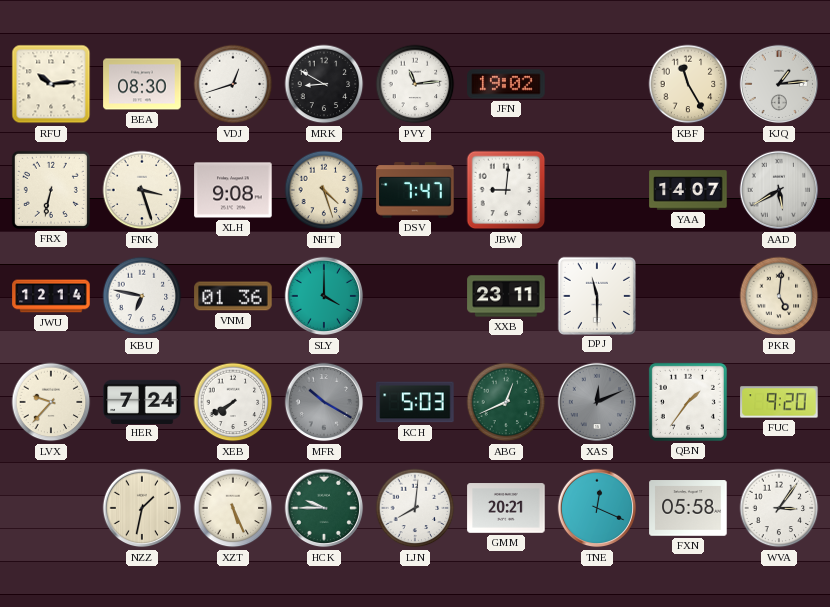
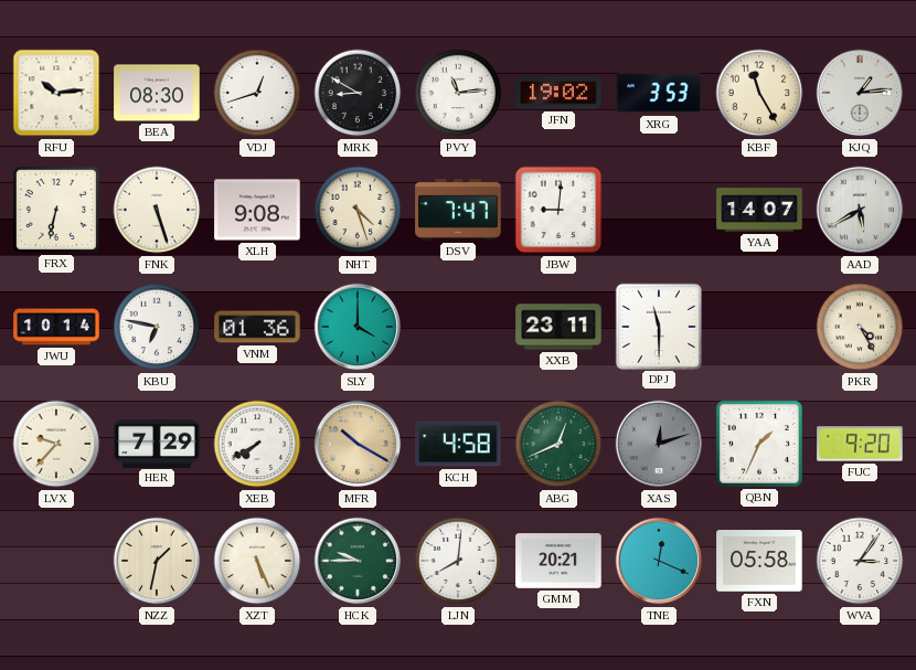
XRG: none -> 3:53
FNK: 3:27 -> 5:27
JWU: 12:14 -> 10:14
PKR: 5:01 -> 4:25
HER: 7:24 -> 7:29
MFR dial: grey -> champagne
KCH: 5:03 -> 4:58
XAS: 12:11 -> 12:12
QBN: 1:36 -> 1:34
